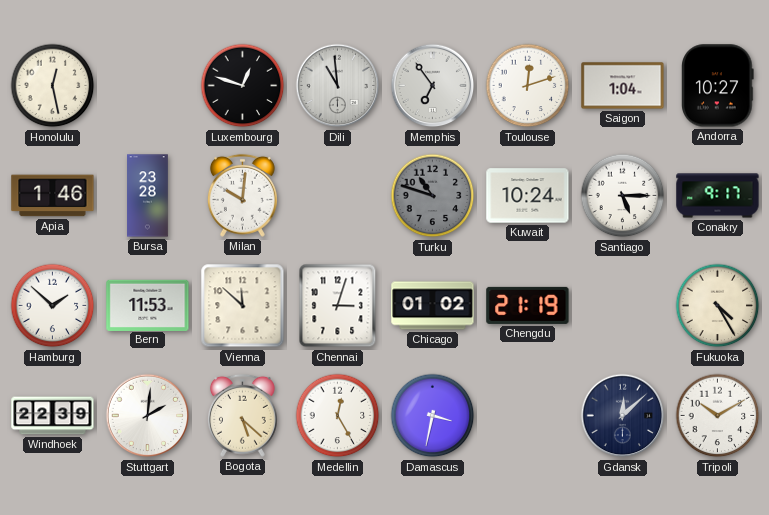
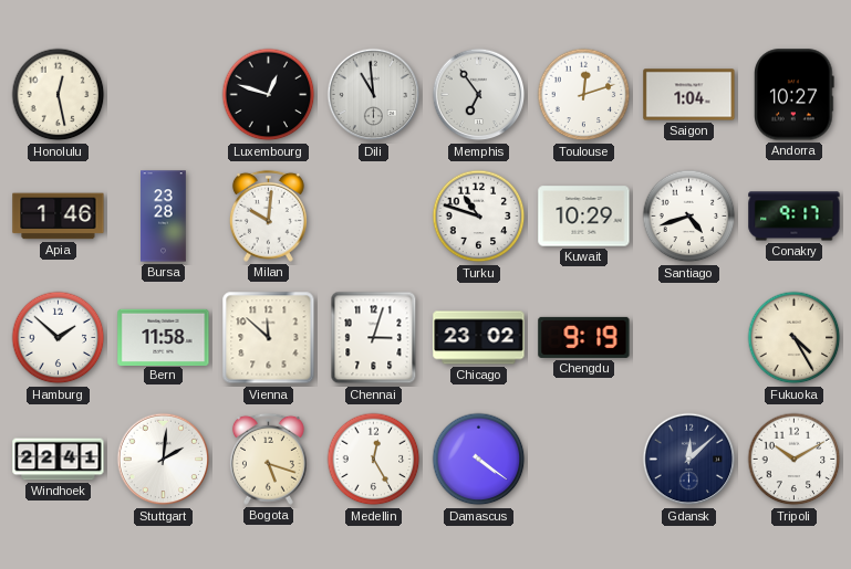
Turku dial: grey -> white
Kuwait: 10:24 -> 10:29
Santiago: 5:15 -> 4:42
Bern: 11:53 -> 11:58
Chicago: 01:02 -> 23:02
Chengdu: 21:19 -> 9:19
Windhoek: 22:39 -> 22:41
Bogota: 5:22 -> 5:18
Damascus: 3:32 -> 4:21
